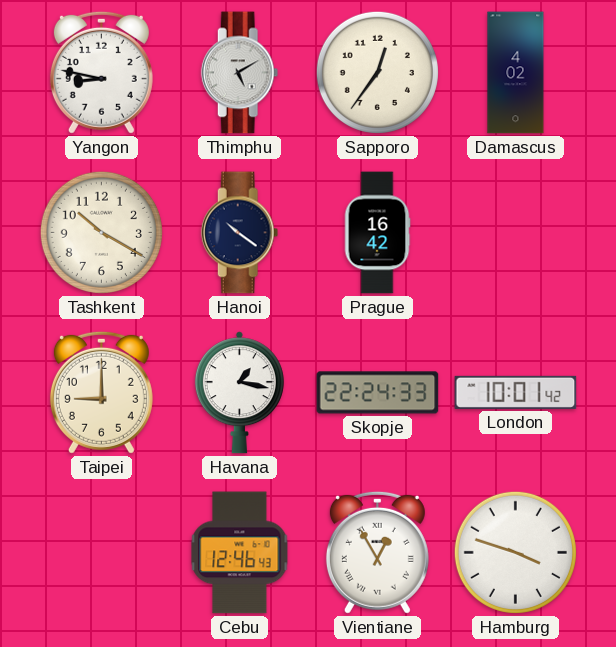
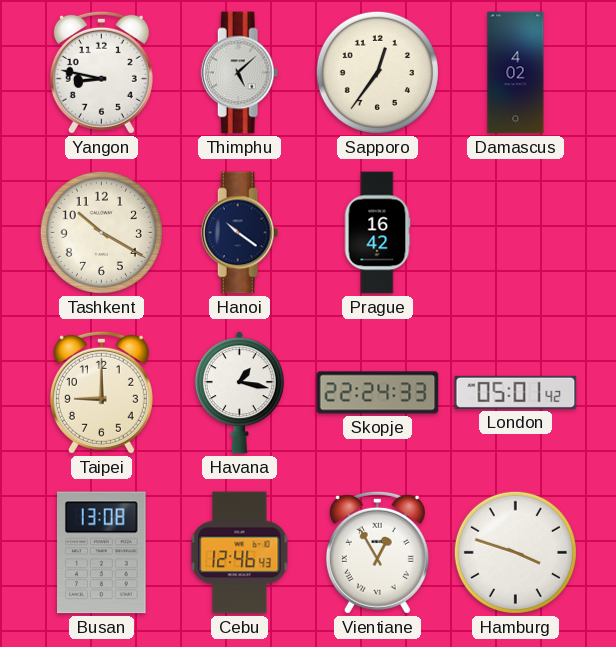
Thimphu: 5:10 -> 5:08
London: 10:01 -> 05:01
Busan: none -> 13:08
